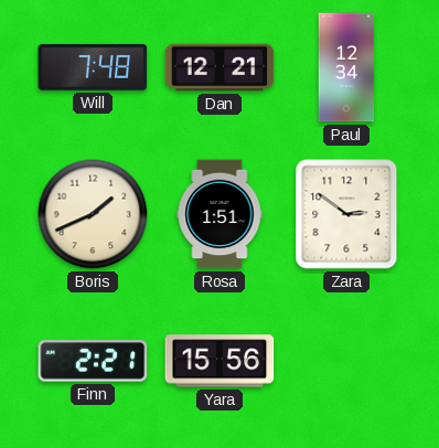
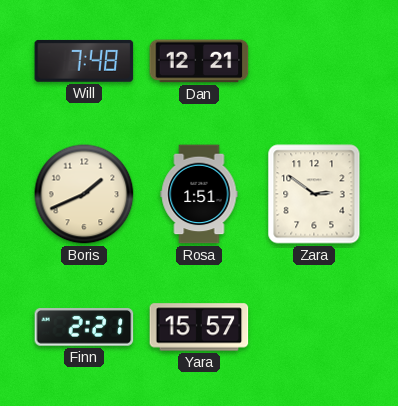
Paul: 12:34 -> none
Yara: 15:56 -> 15:57
